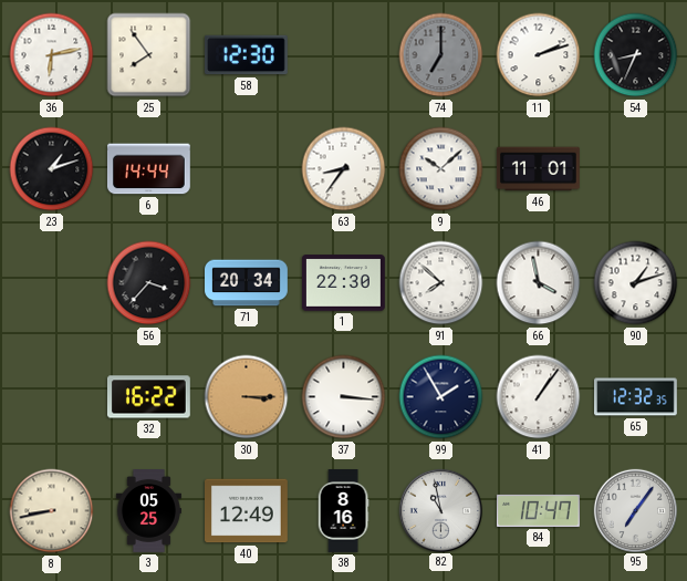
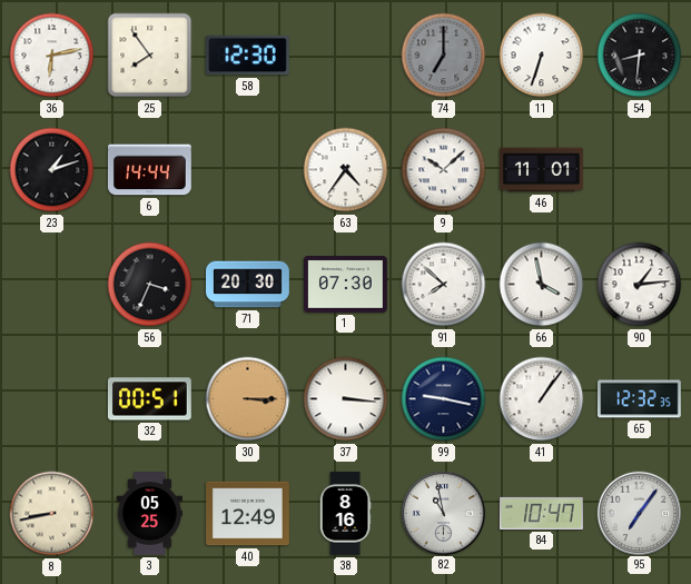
11: 2:12 -> 6:33
54: 8:34 -> 8:31
63: 8:36 -> 4:36
56: 3:37 -> 3:34
71: 20:34 -> 20:30
1: 22:30 -> 07:30
90: 1:12 -> 1:14
32: 16:22 -> 00:51
99: 1:55 -> 9:17
